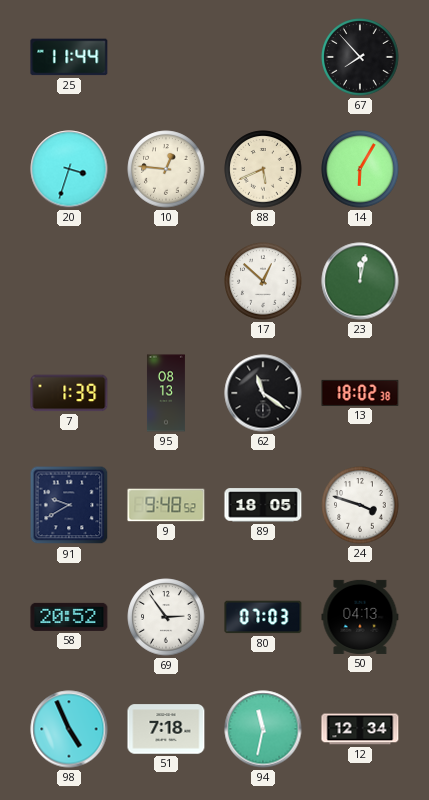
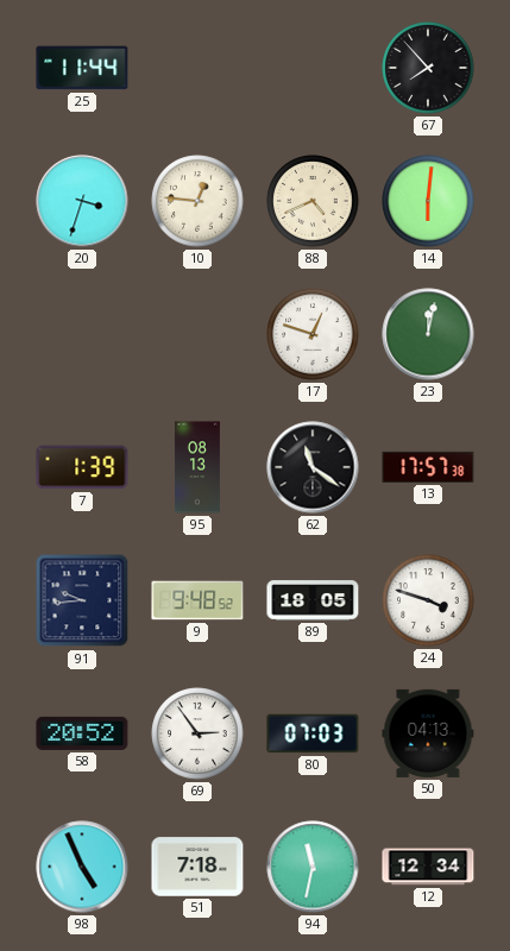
88: 5:41 -> 4:41
14: 6:05 -> 6:01
17: 12:52 -> 12:48
13: 18:02 -> 17:57
91: 9:40 -> 9:44
